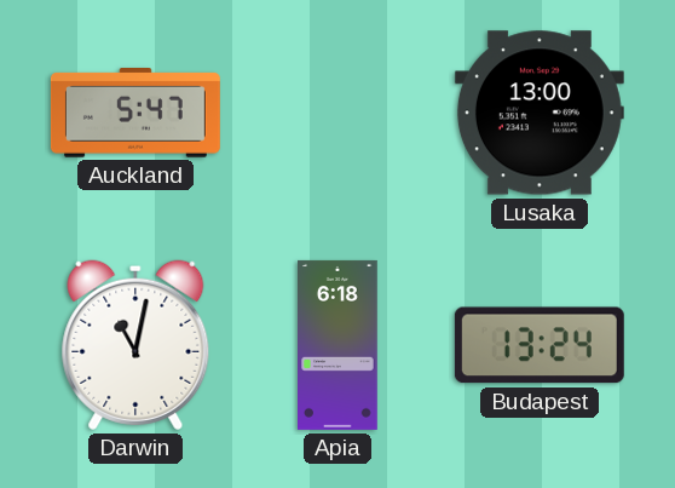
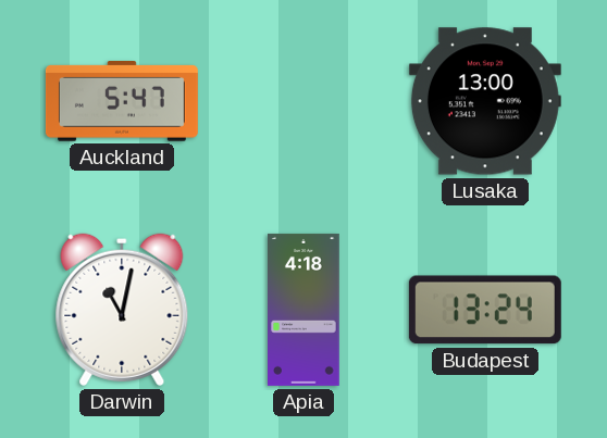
Apia: 6:18 -> 4:18
